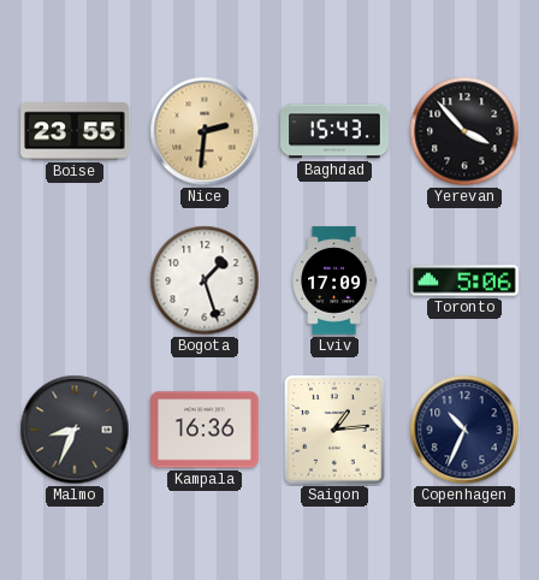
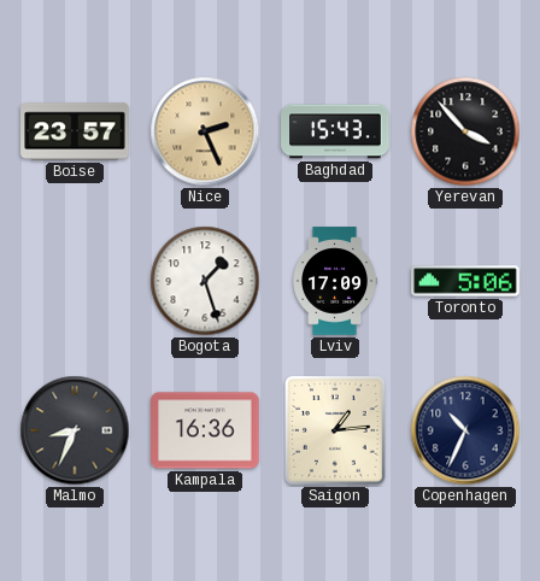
Boise: 23:55 -> 23:57
Nice: 2:31 -> 2:26
